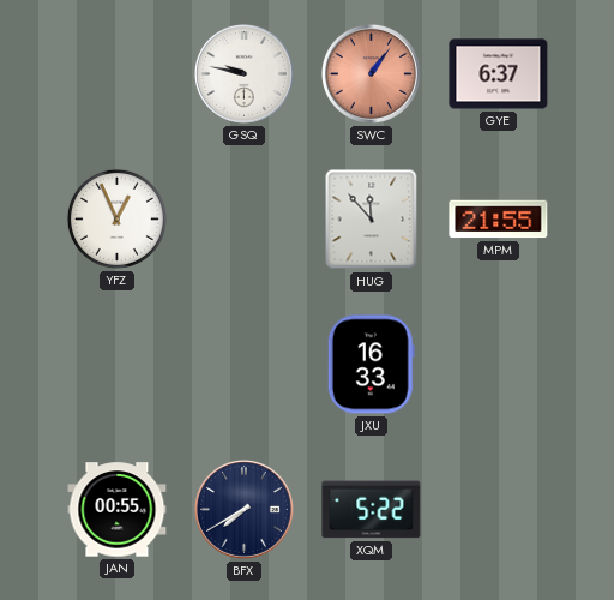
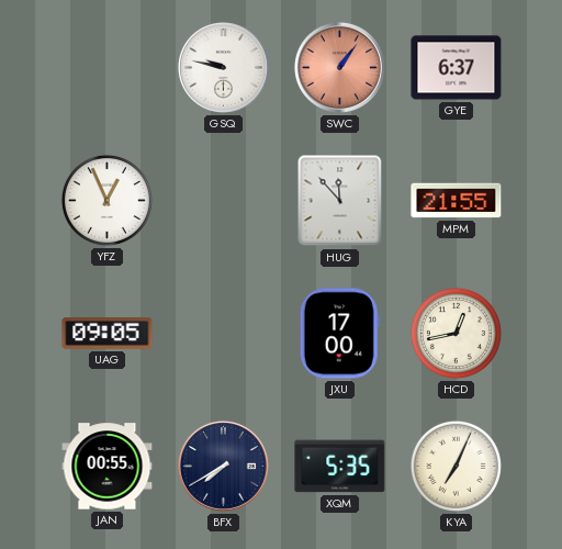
UAG: none -> 09:05
JXU: 16:33 -> 17:00
HCD: none -> 12:43
XQM: 5:22 -> 5:35
KYA: none -> 7:04
